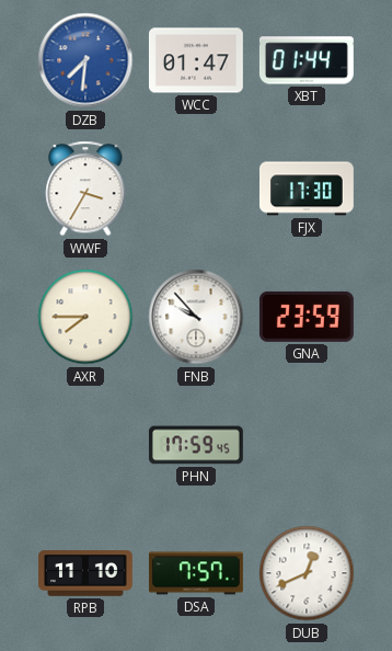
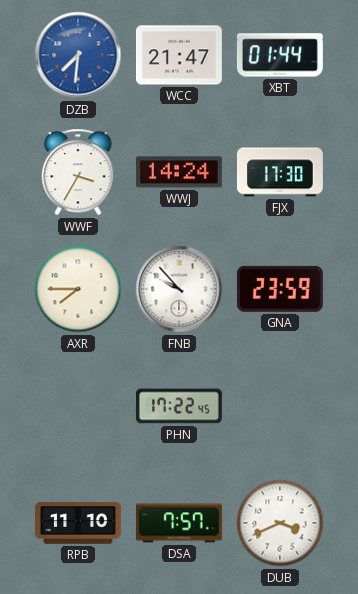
WCC: 01:47 -> 21:47
WWJ: none -> 14:24
PHN: 17:59 -> 17:22
DUB: 12:41 -> 3:41
